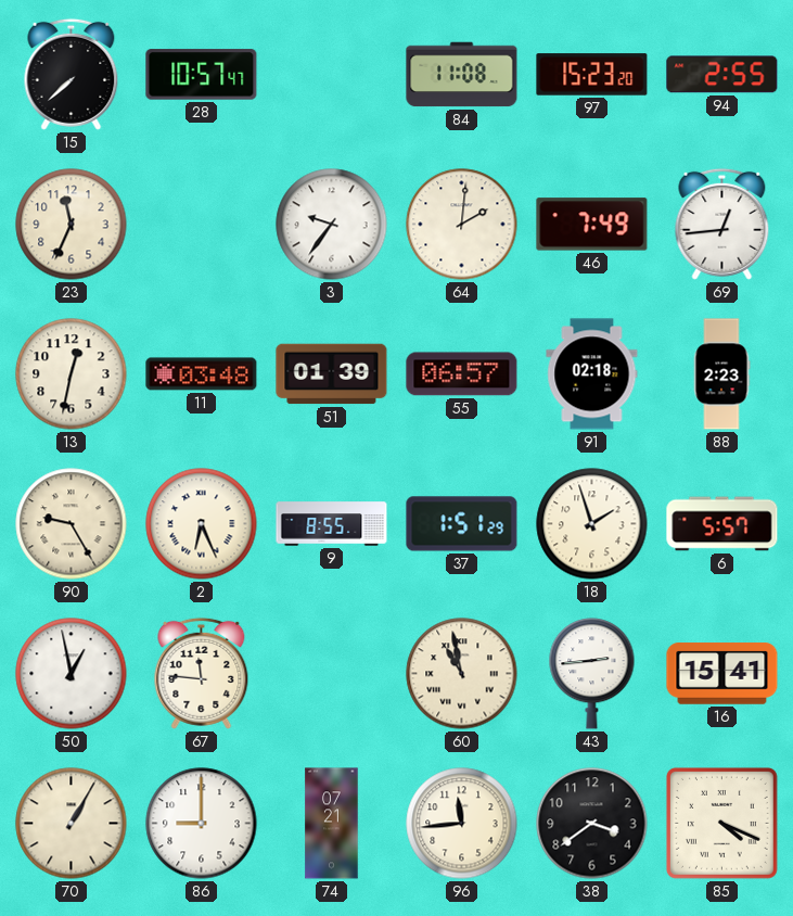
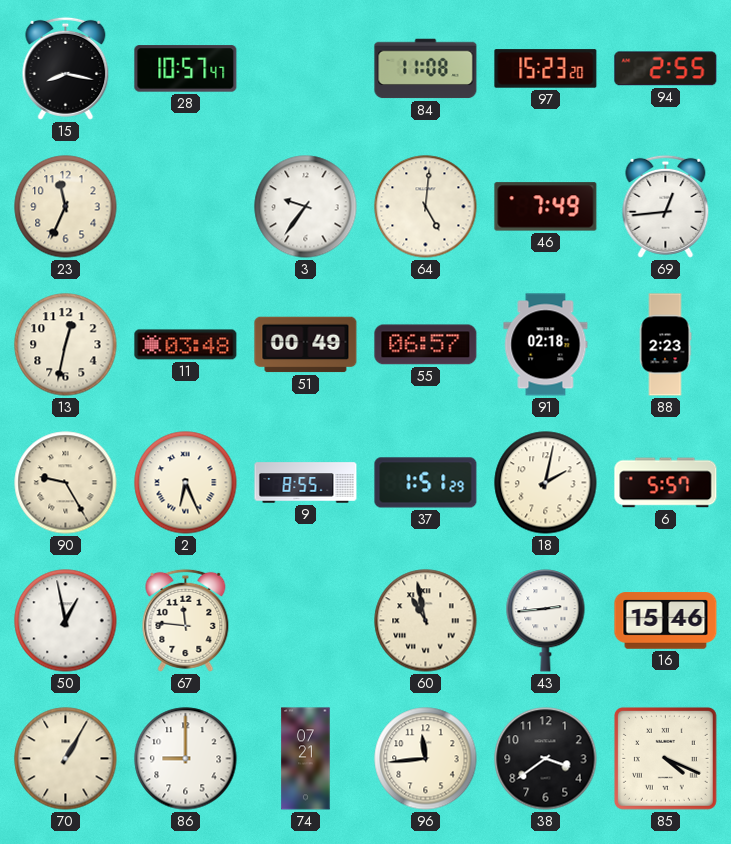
15: 7:38 -> 8:17
64: 2:01 -> 5:01
51: 01:39 -> 00:49
18: 1:57 -> 2:02
16: 15:41 -> 15:46
